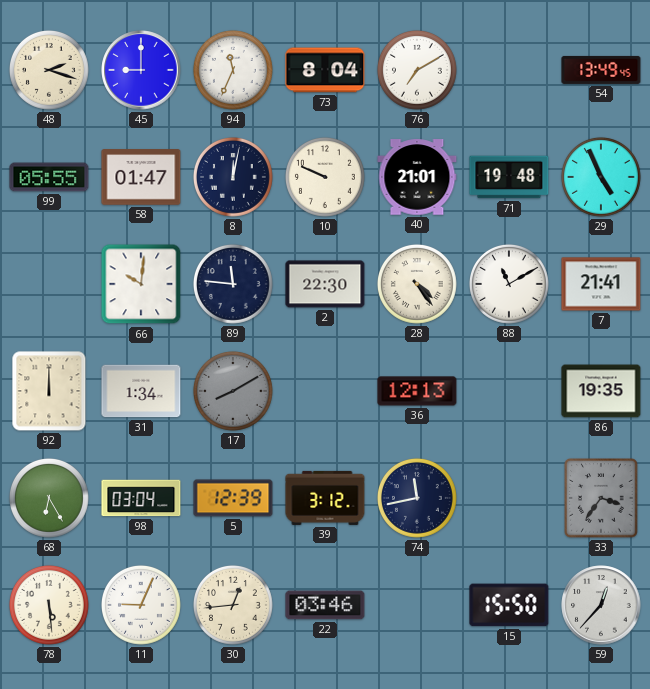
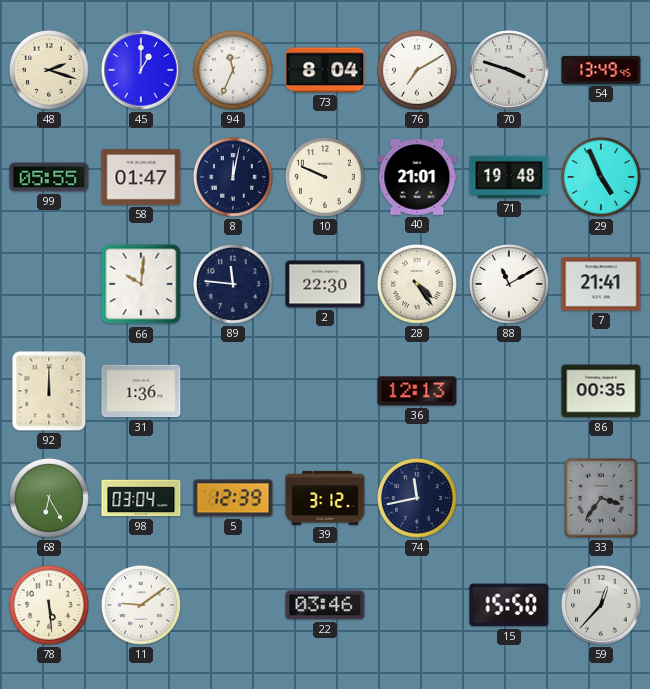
45: 9:00 -> 1:00
70: none -> 3:48
31: 1:34 -> 1:36
17: 8:10 -> none
86: 19:35 -> 00:35
11: 9:04 -> 9:09
30: 12:44 -> none
